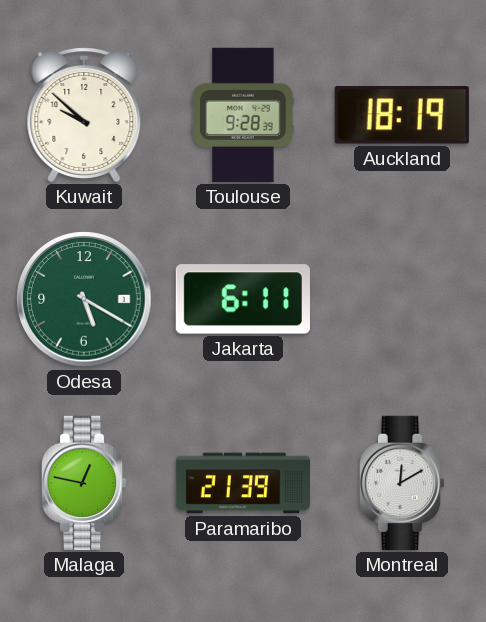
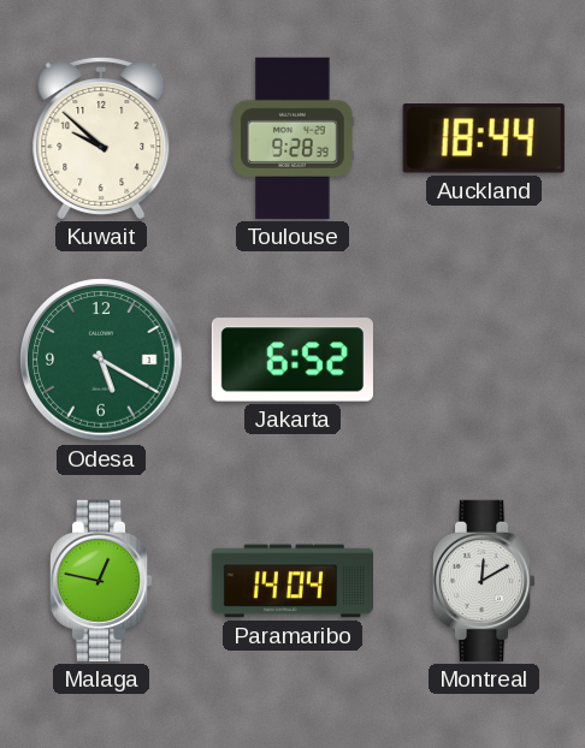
Auckland: 18:19 -> 18:44
Jakarta: 6:11 -> 6:52
Paramaribo: 21:39 -> 14:04
